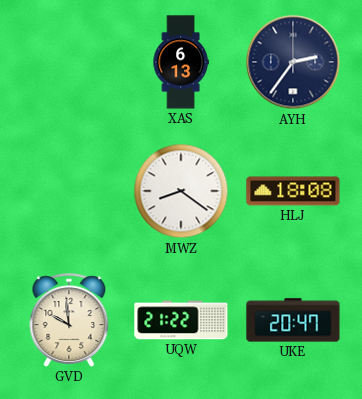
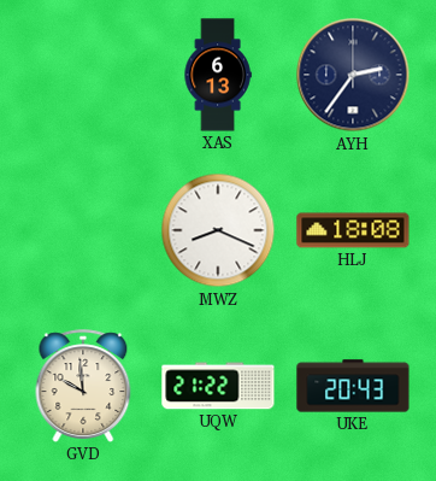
MWZ: 8:21 -> 8:19
UKE: 20:47 -> 20:43
